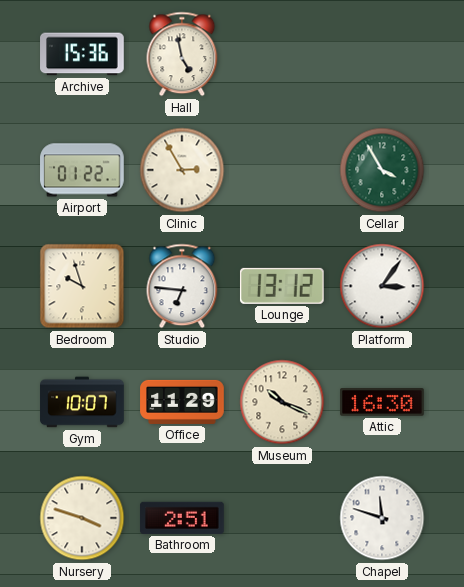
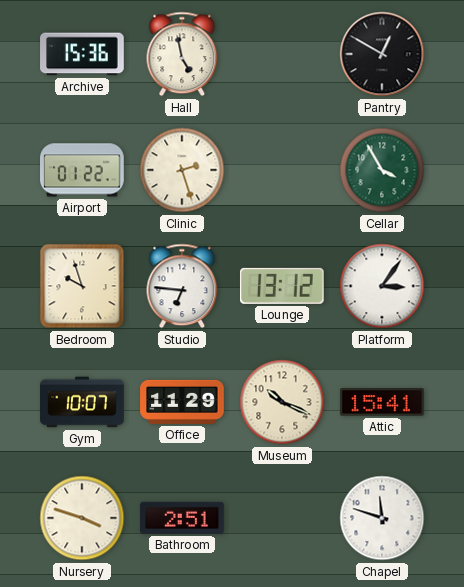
Pantry: none -> 12:50
Clinic: 2:55 -> 2:27
Attic: 16:30 -> 15:41
